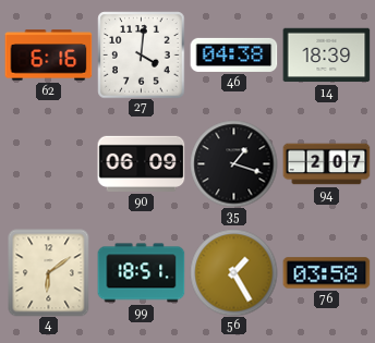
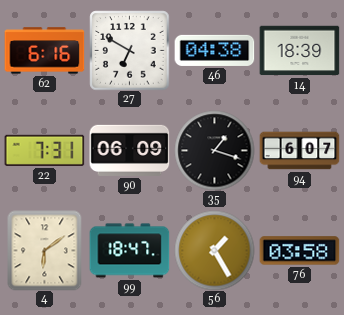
27: 4:01 -> 6:50
22: none -> 7:31
94: 2:07 -> 6:07
99: 18:51 -> 18:47
